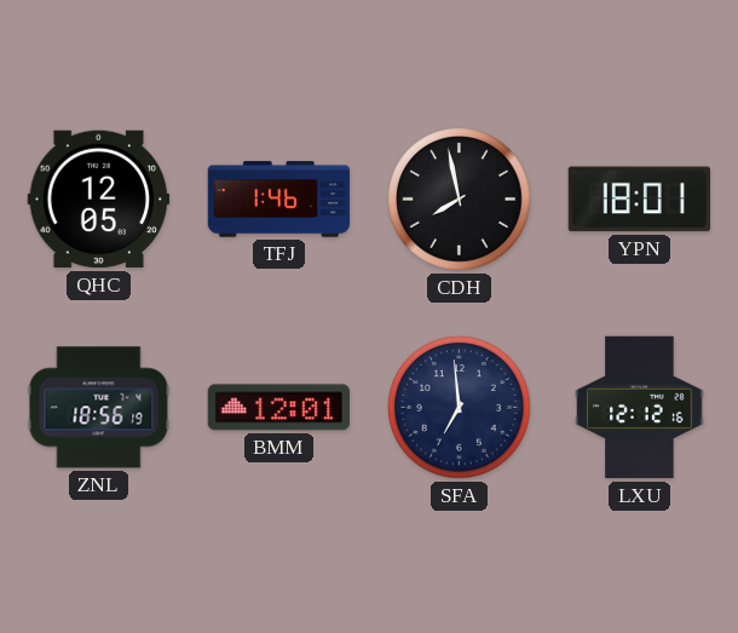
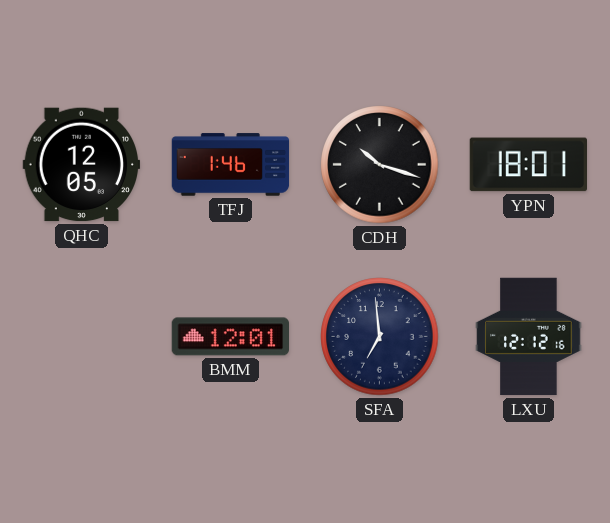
CDH: 7:58 -> 10:18
ZNL: 18:56 -> none
